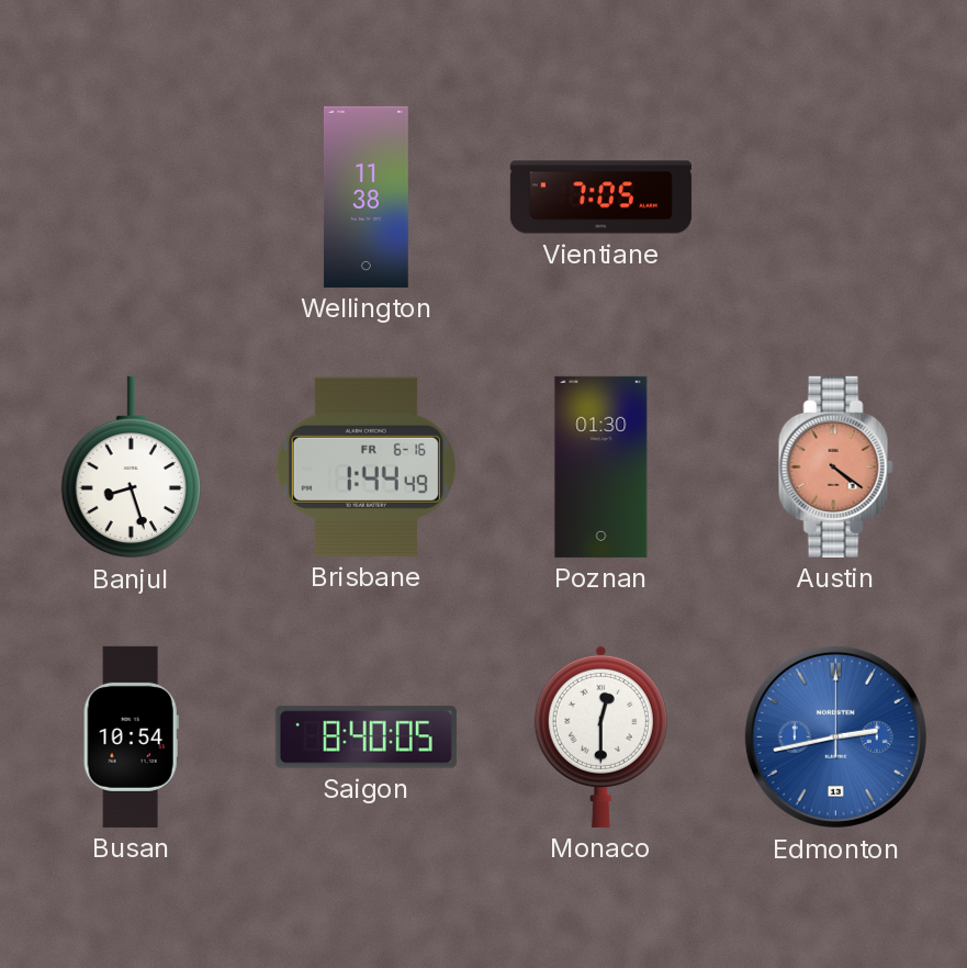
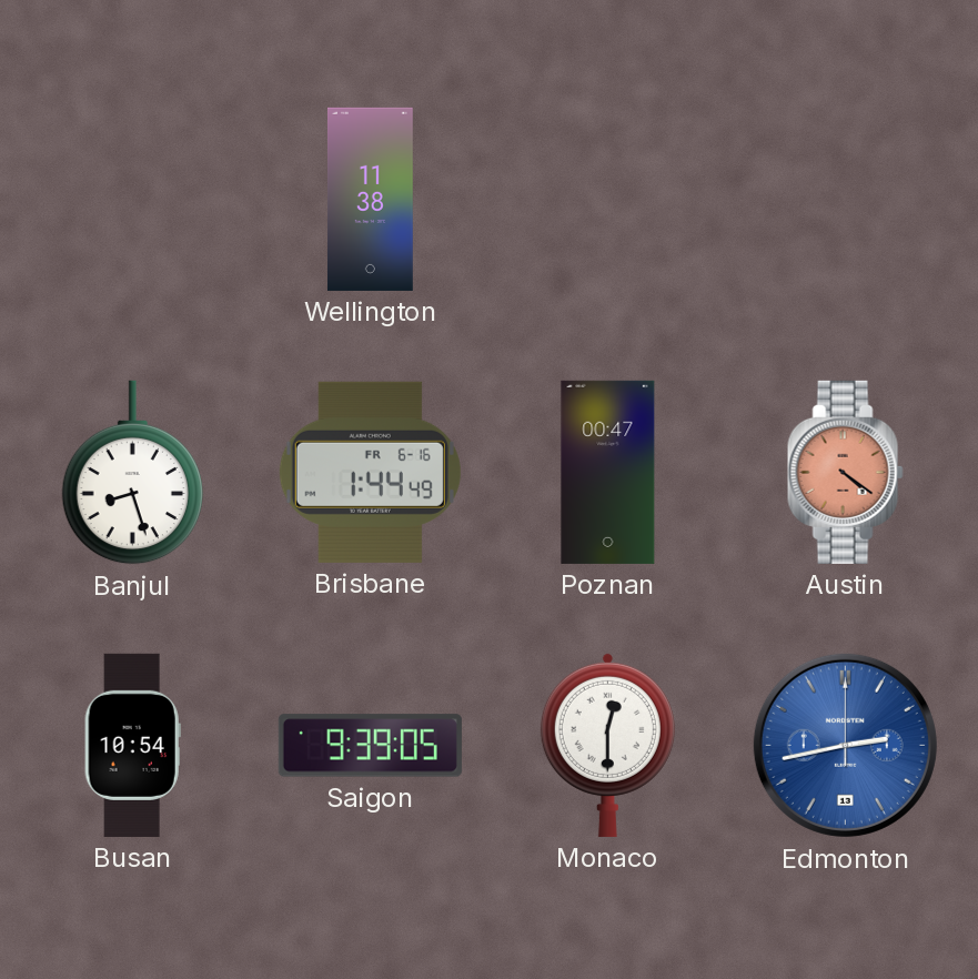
Vientiane: 7:05 -> none
Poznan: 01:30 -> 00:47
Saigon: 8:40 -> 9:39
